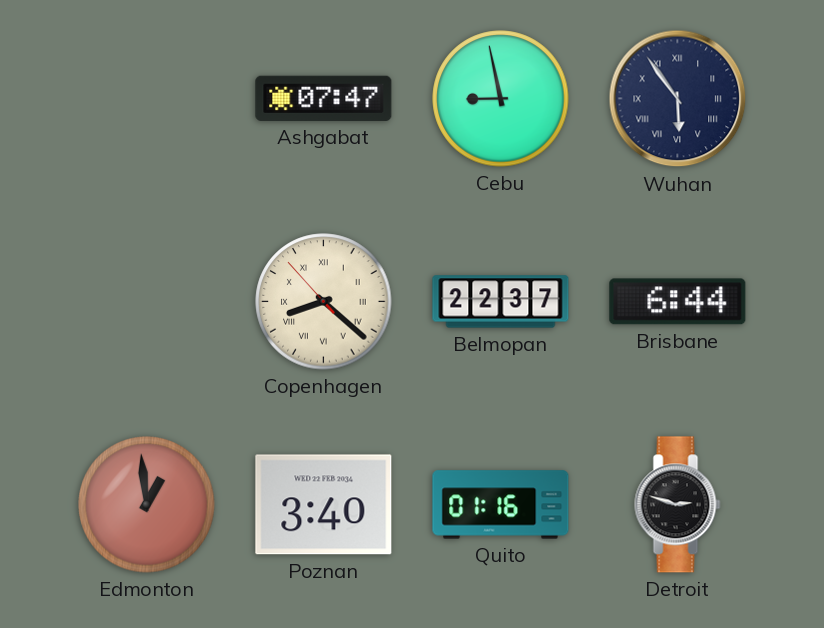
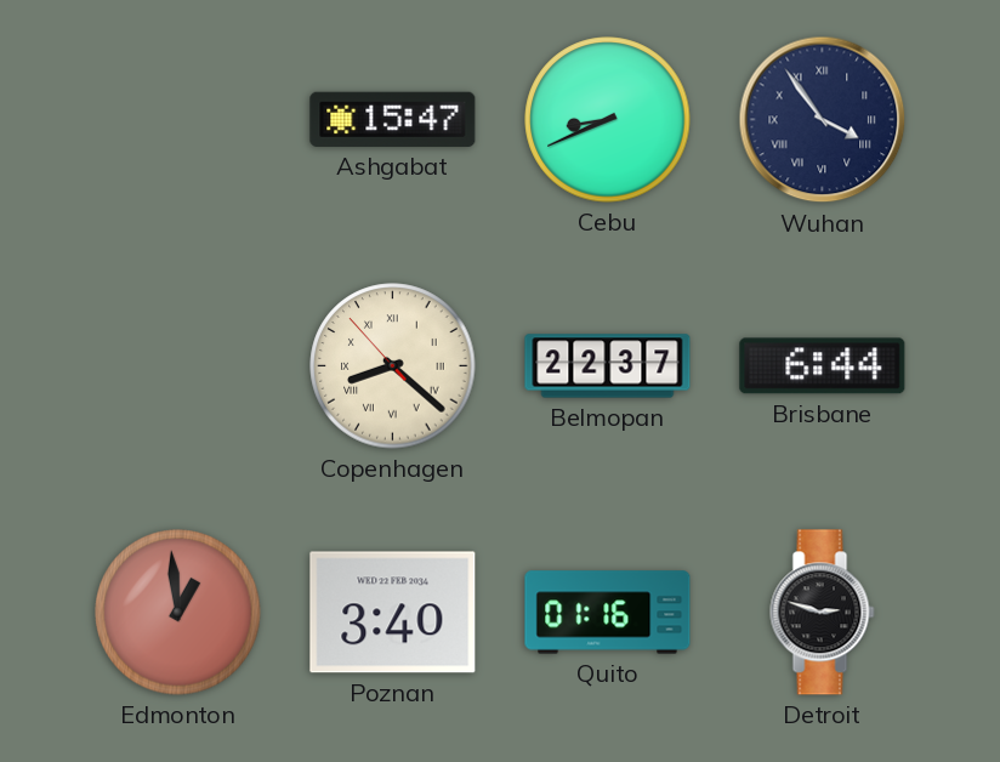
Ashgabat: 07:47 -> 15:47
Cebu: 8:58 -> 8:41
Wuhan: 5:54 -> 3:54
